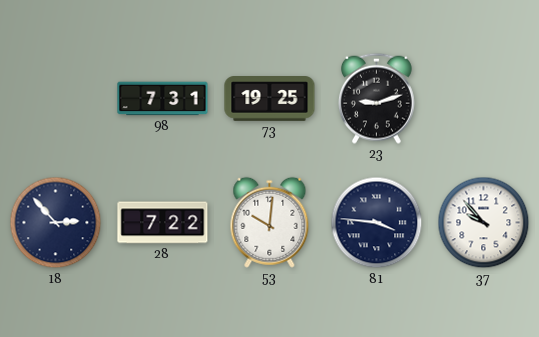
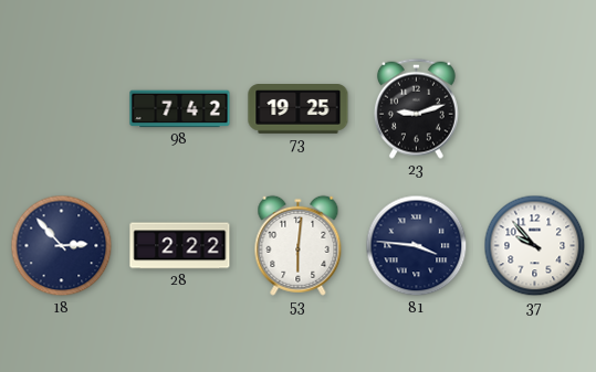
98: 7:31 -> 7:42
28: 7:22 -> 2:22
53: 10:01 -> 6:01
